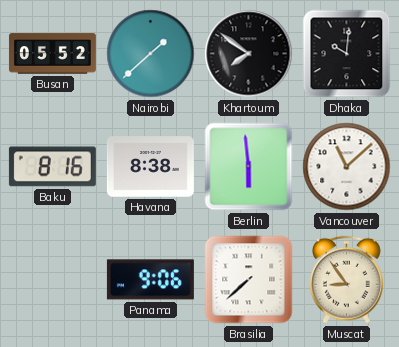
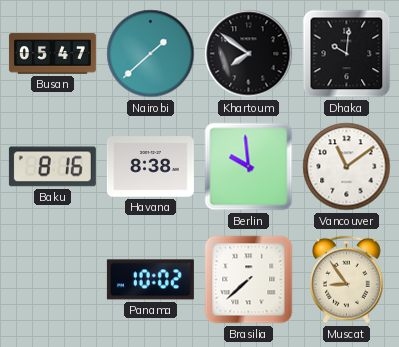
Busan: 05:52 -> 05:47
Berlin: 5:59 -> 9:59
Vancouver: 11:08 -> 11:09
Panama: 9:06 -> 10:02
